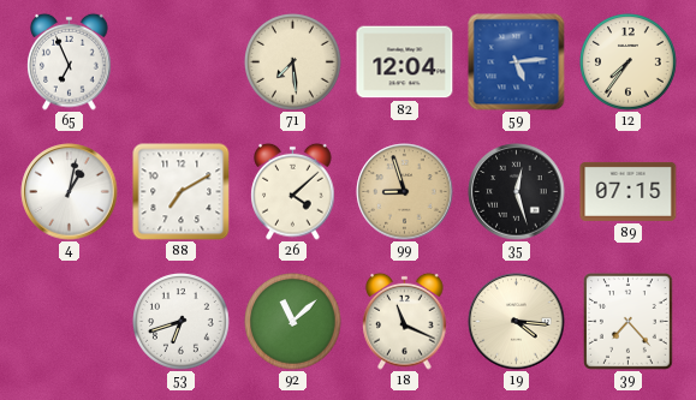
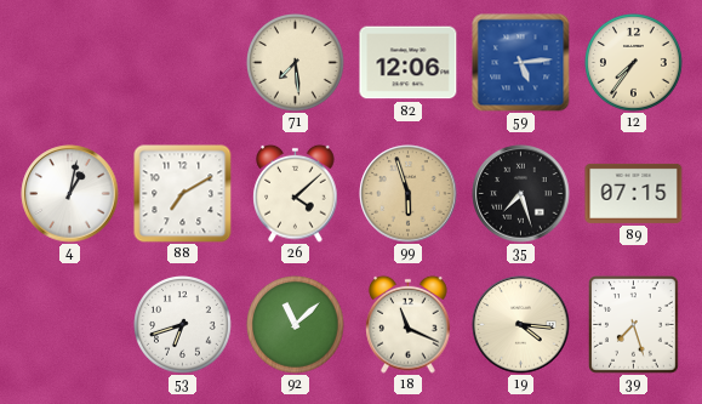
65: 6:56 -> none
82: 12:04 -> 12:06
99: 8:57 -> 5:57
35: 12:27 -> 7:27
39: 7:23 -> 7:27
